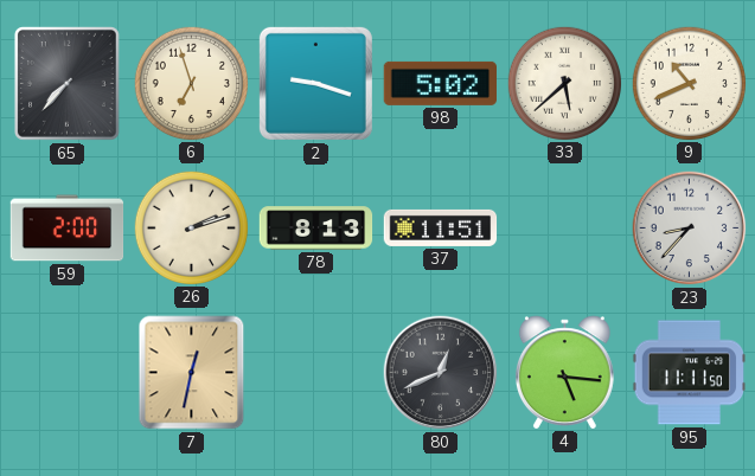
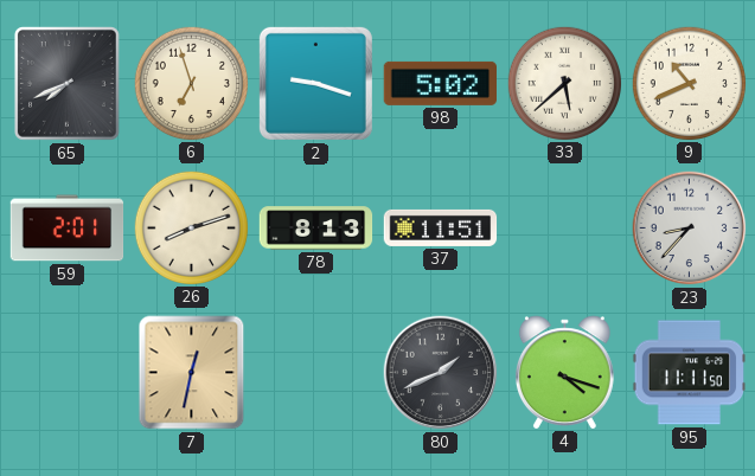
65: 7:37 -> 7:41
59: 2:00 -> 2:01
26: 2:12 -> 8:12
80: 12:41 -> 1:41
4: 5:16 -> 4:18
